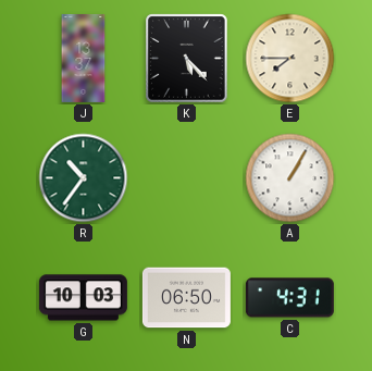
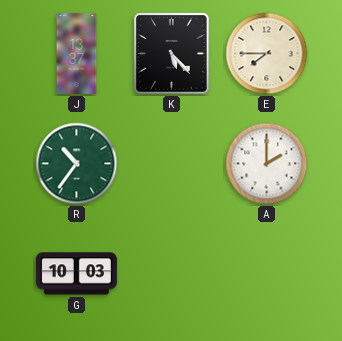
A: 1:05 -> 2:00
N: 06:50 -> none
C: 4:31 -> none
